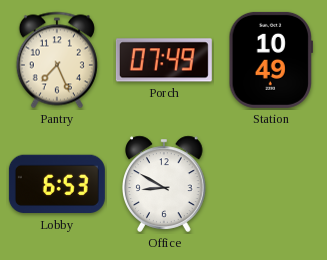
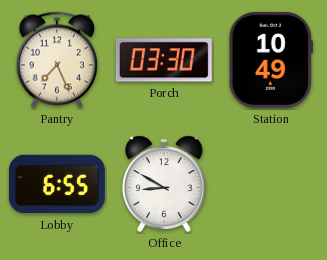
Porch: 07:49 -> 03:30
Lobby: 6:53 -> 6:55
